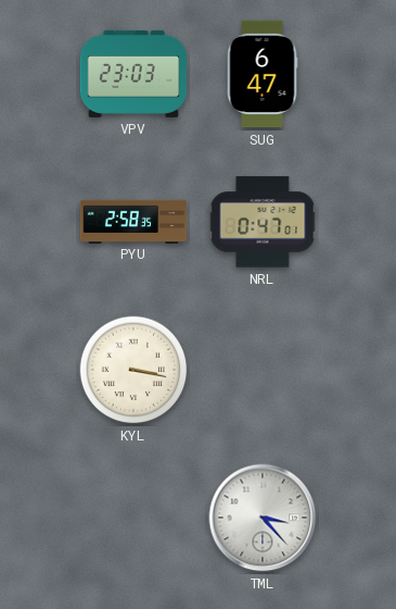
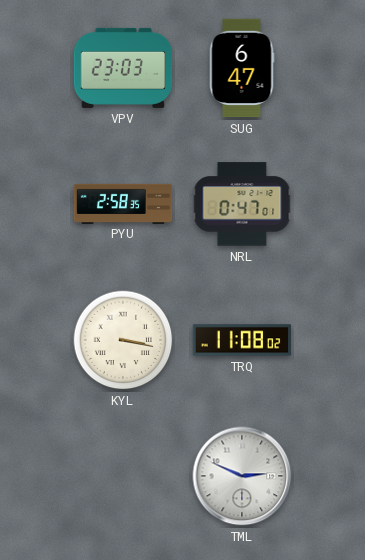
TRQ: none -> 11:08
TML: 3:23 -> 2:49
